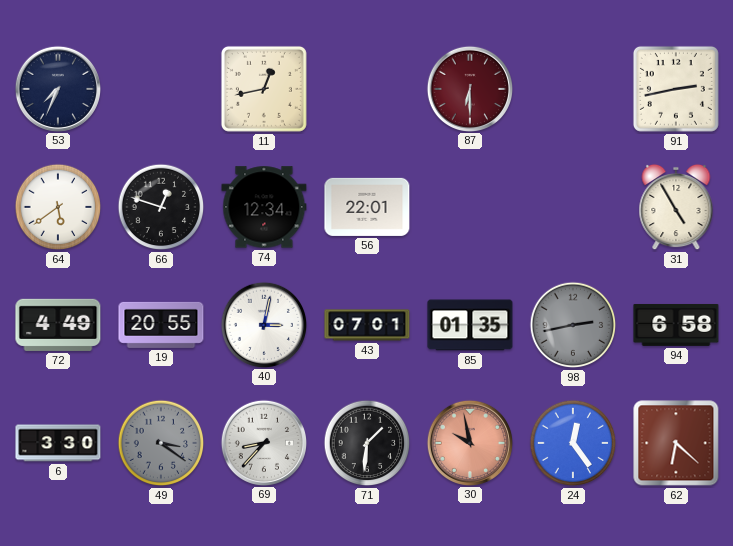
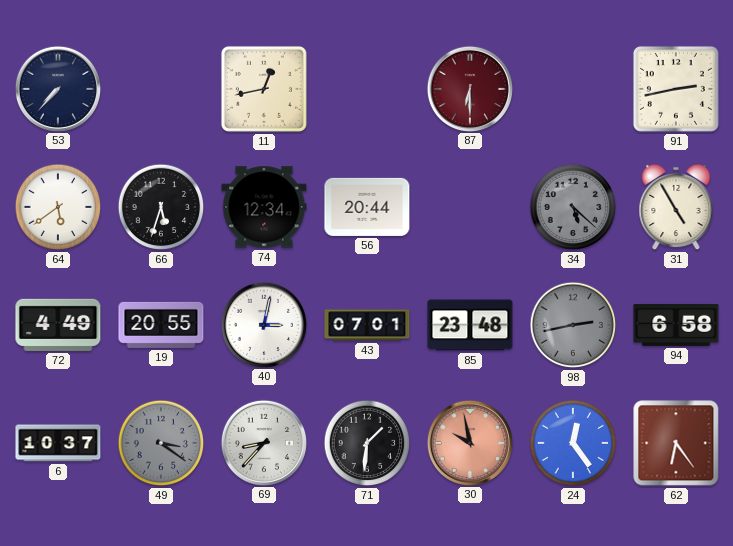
53: 7:34 -> 7:37
66: 12:48 -> 5:33
56: 22:01 -> 20:44
34: none -> 5:22
85: 01:35 -> 23:48
6: 3:30 -> 10:37
62: 6:22 -> 6:24
